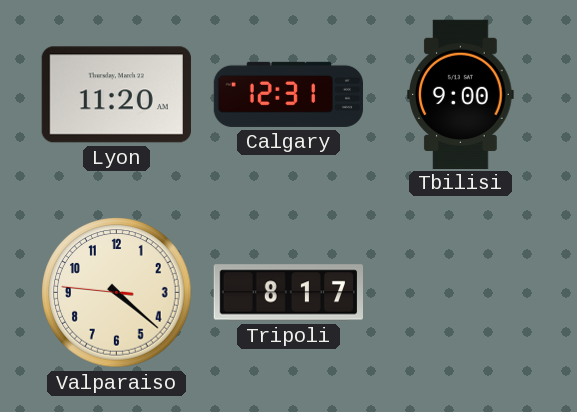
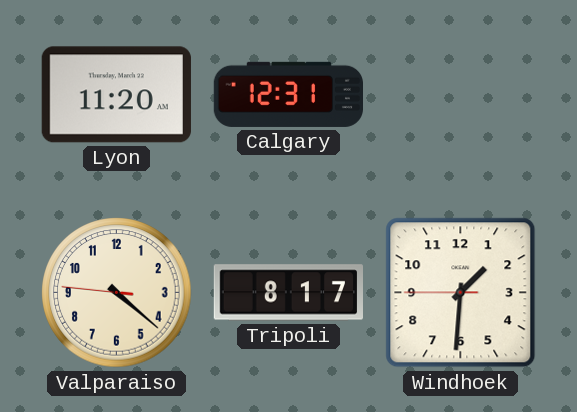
Tbilisi: 9:00 -> none
Windhoek: none -> 1:30
